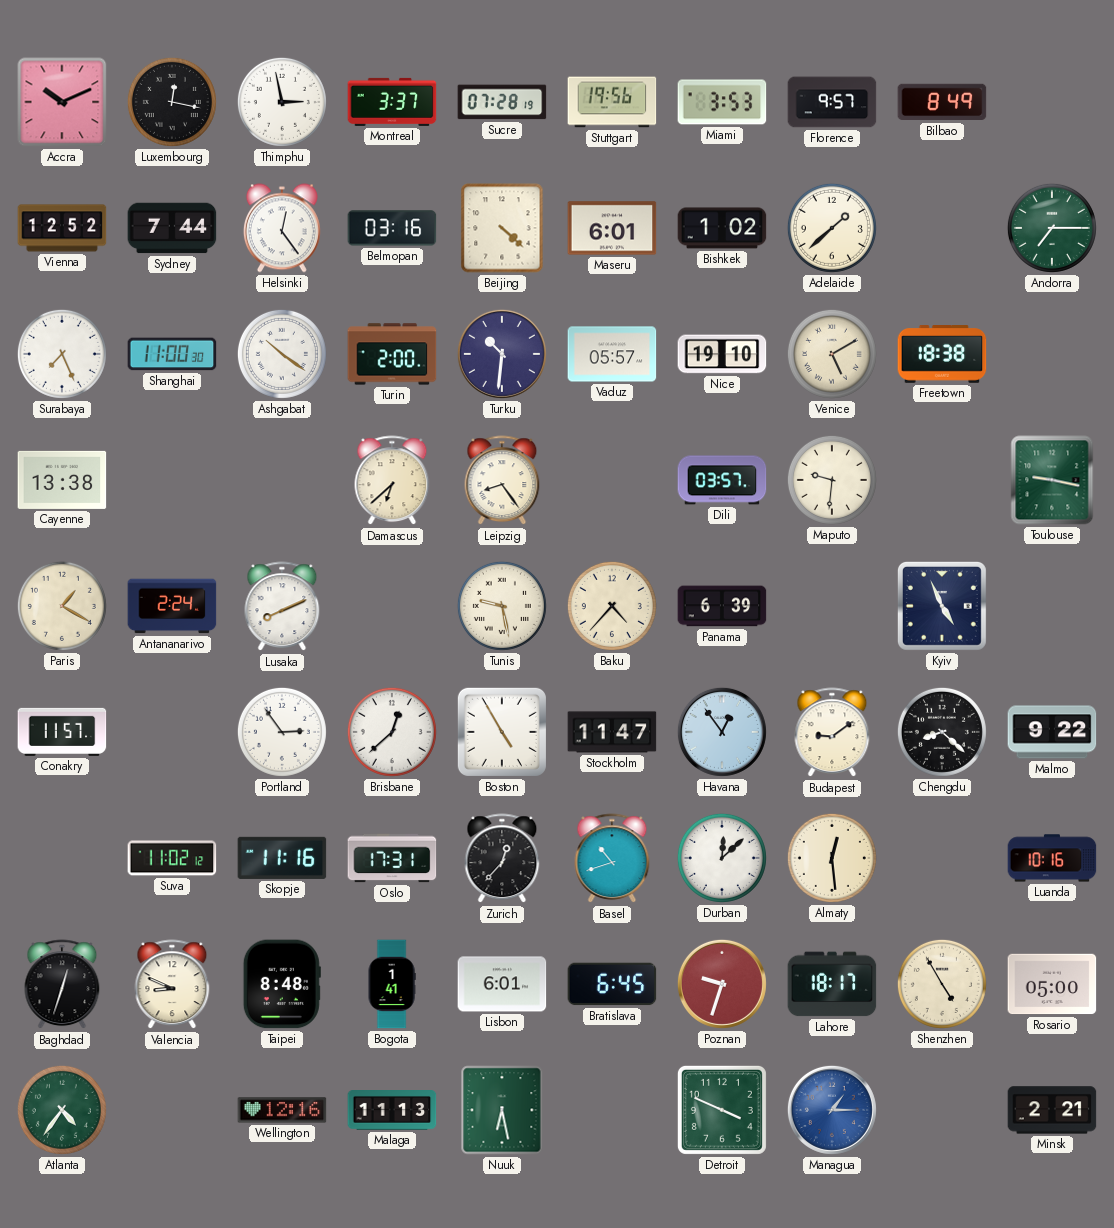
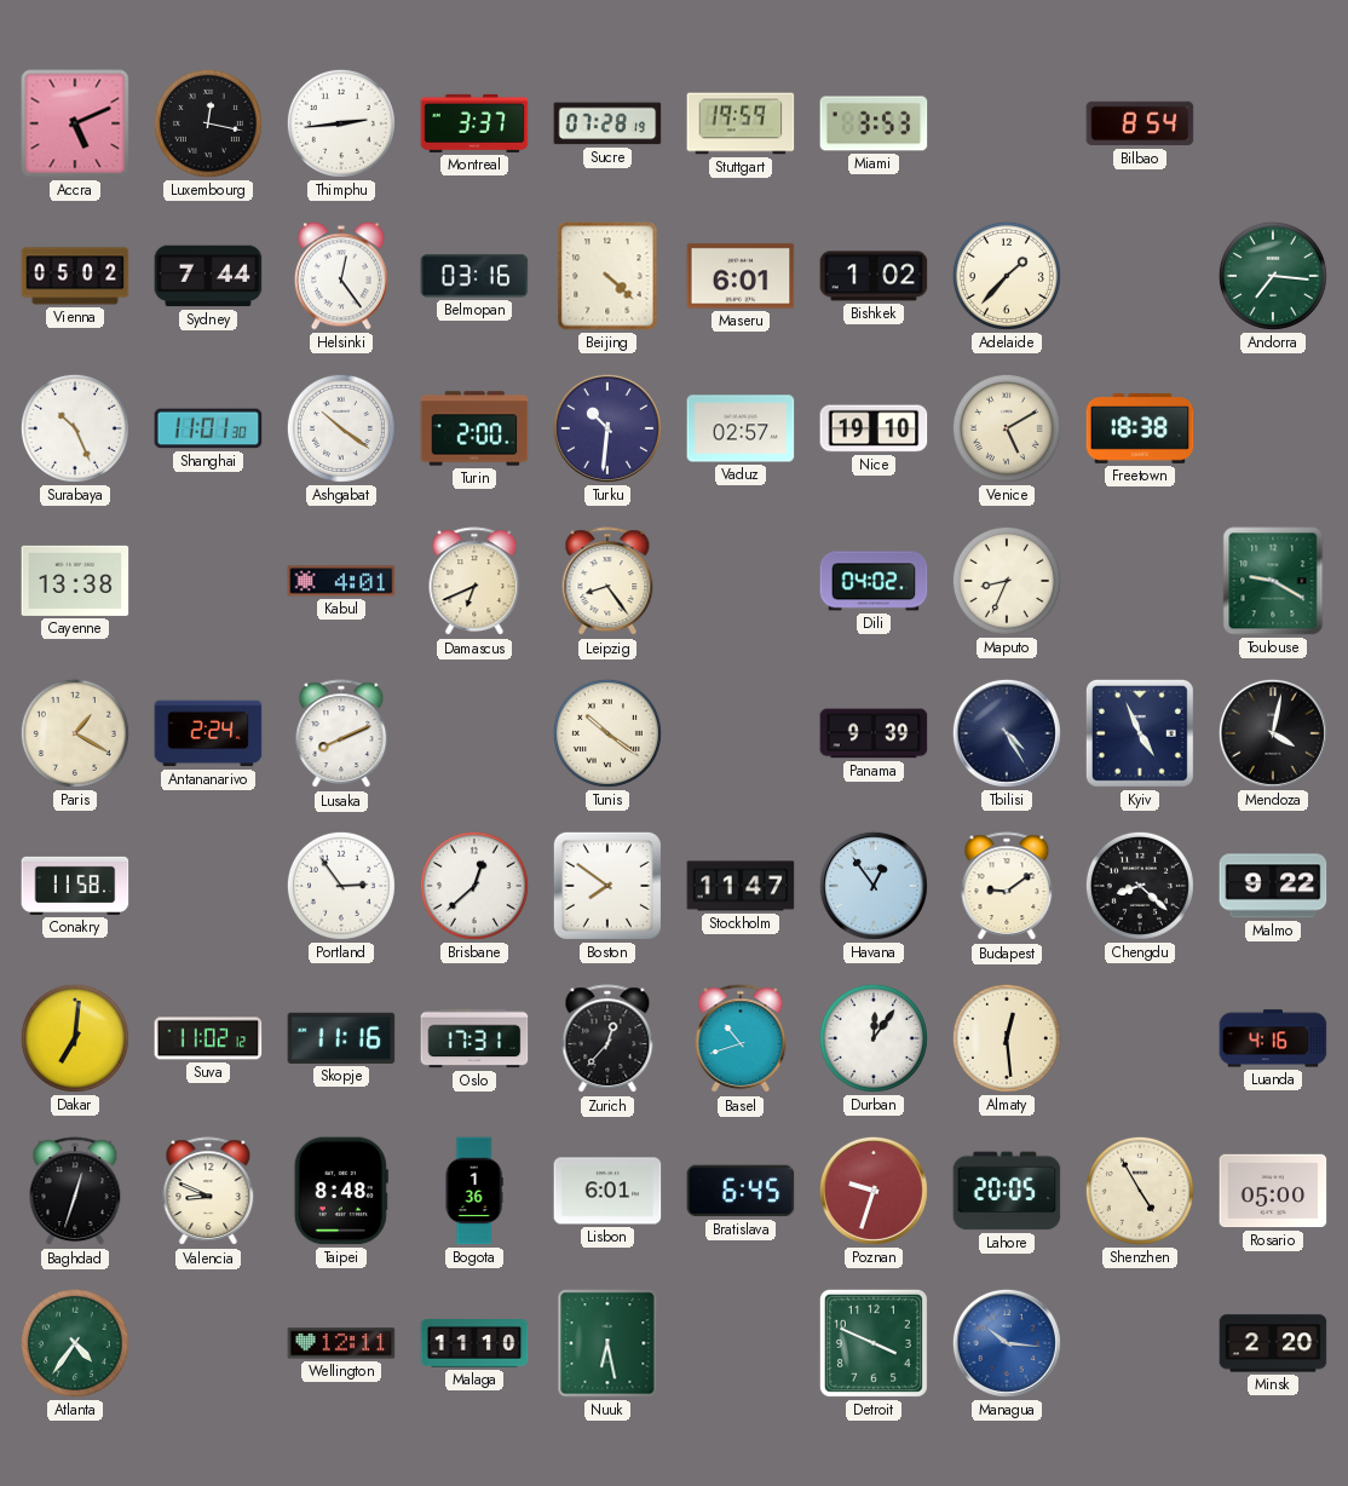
Accra: 10:11 -> 5:11
Thimphu: 2:58 -> 2:44
Stuttgart: 19:56 -> 19:59
Florence: 9:57 -> none
Bilbao: 8:49 -> 8:54
Vienna: 12:52 -> 05:02
Adelaide: 1:38 -> 1:37
Andorra: 7:15 -> 7:16
Surabaya: 7:26 -> 10:26
Shanghai: 11:00 -> 11:01
Vaduz: 05:57 -> 02:57
Kabul: none -> 4:01
Damascus: 6:38 -> 6:41
Dili: 03:57 -> 04:02
Maputo: 9:31 -> 8:34
Toulouse: 9:17 -> 9:20
Tunis: 9:28 -> 10:21
Baku: 4:37 -> none
Panama: 6:39 -> 9:39
Tbilisi: none -> 4:25
Mendoza: none -> 4:02
Conakry: 11:57 -> 11:58
Boston: 4:55 -> 7:51
Dakar: none -> 7:01
Durban: 12:08 -> 12:06
Luanda: 10:16 -> 4:16
Bogota: 1:41 -> 1:36
Lahore: 18:17 -> 20:05
Wellington: 12:16 -> 12:11
Malaga: 11:13 -> 11:10
Managua: 1:15 -> 10:16
Minsk: 2:21 -> 2:20
